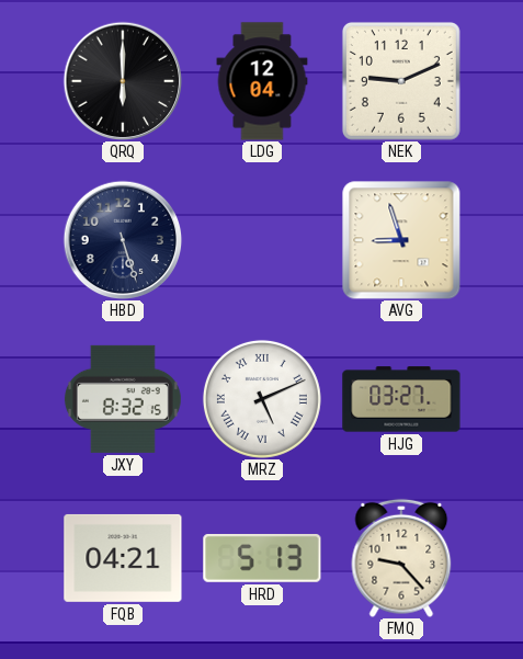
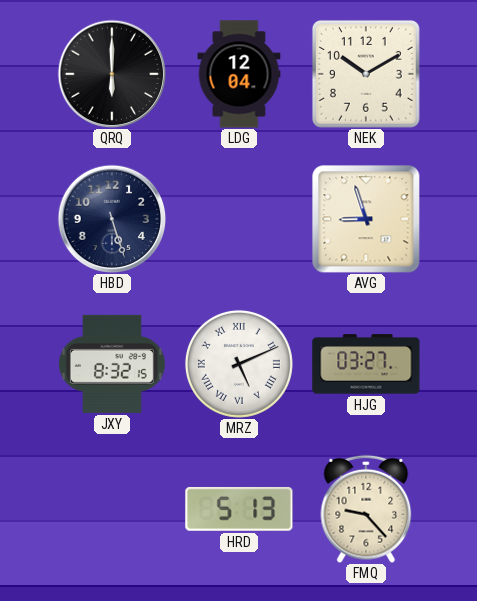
NEK: 9:11 -> 10:10
FQB: 04:21 -> none
